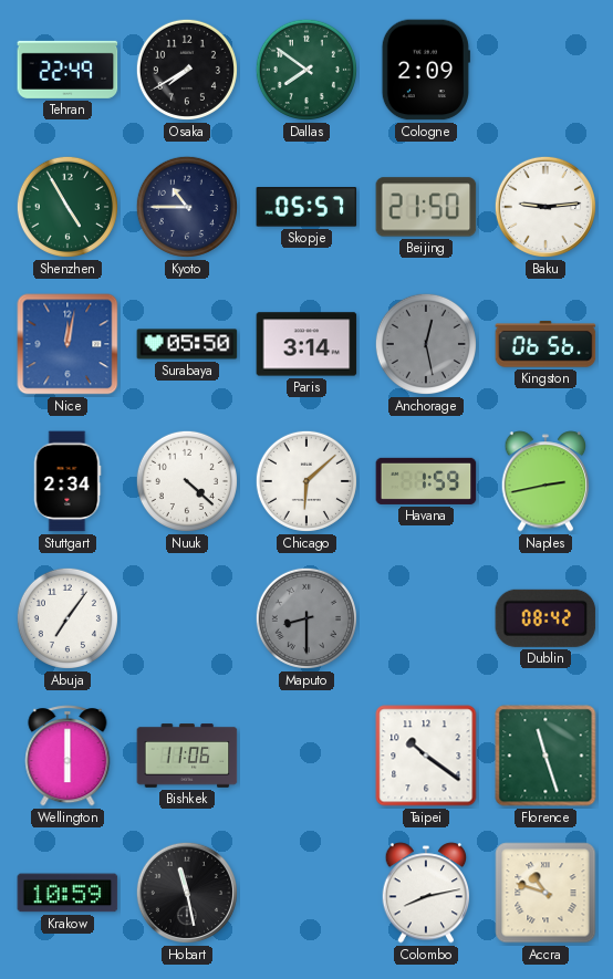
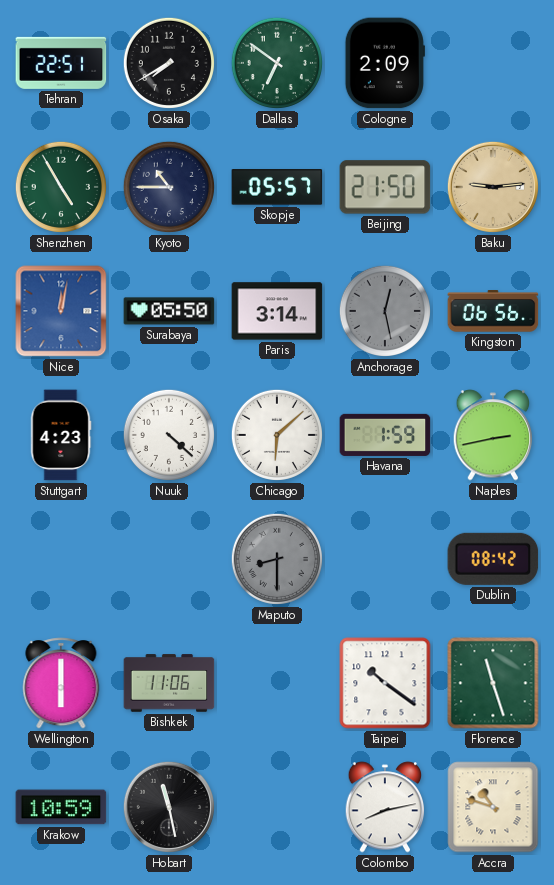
Tehran: 22:49 -> 22:51
Dallas: 7:51 -> 6:51
Baku dial: white -> champagne
Stuttgart: 2:34 -> 4:23
Abuja: 7:06 -> none
